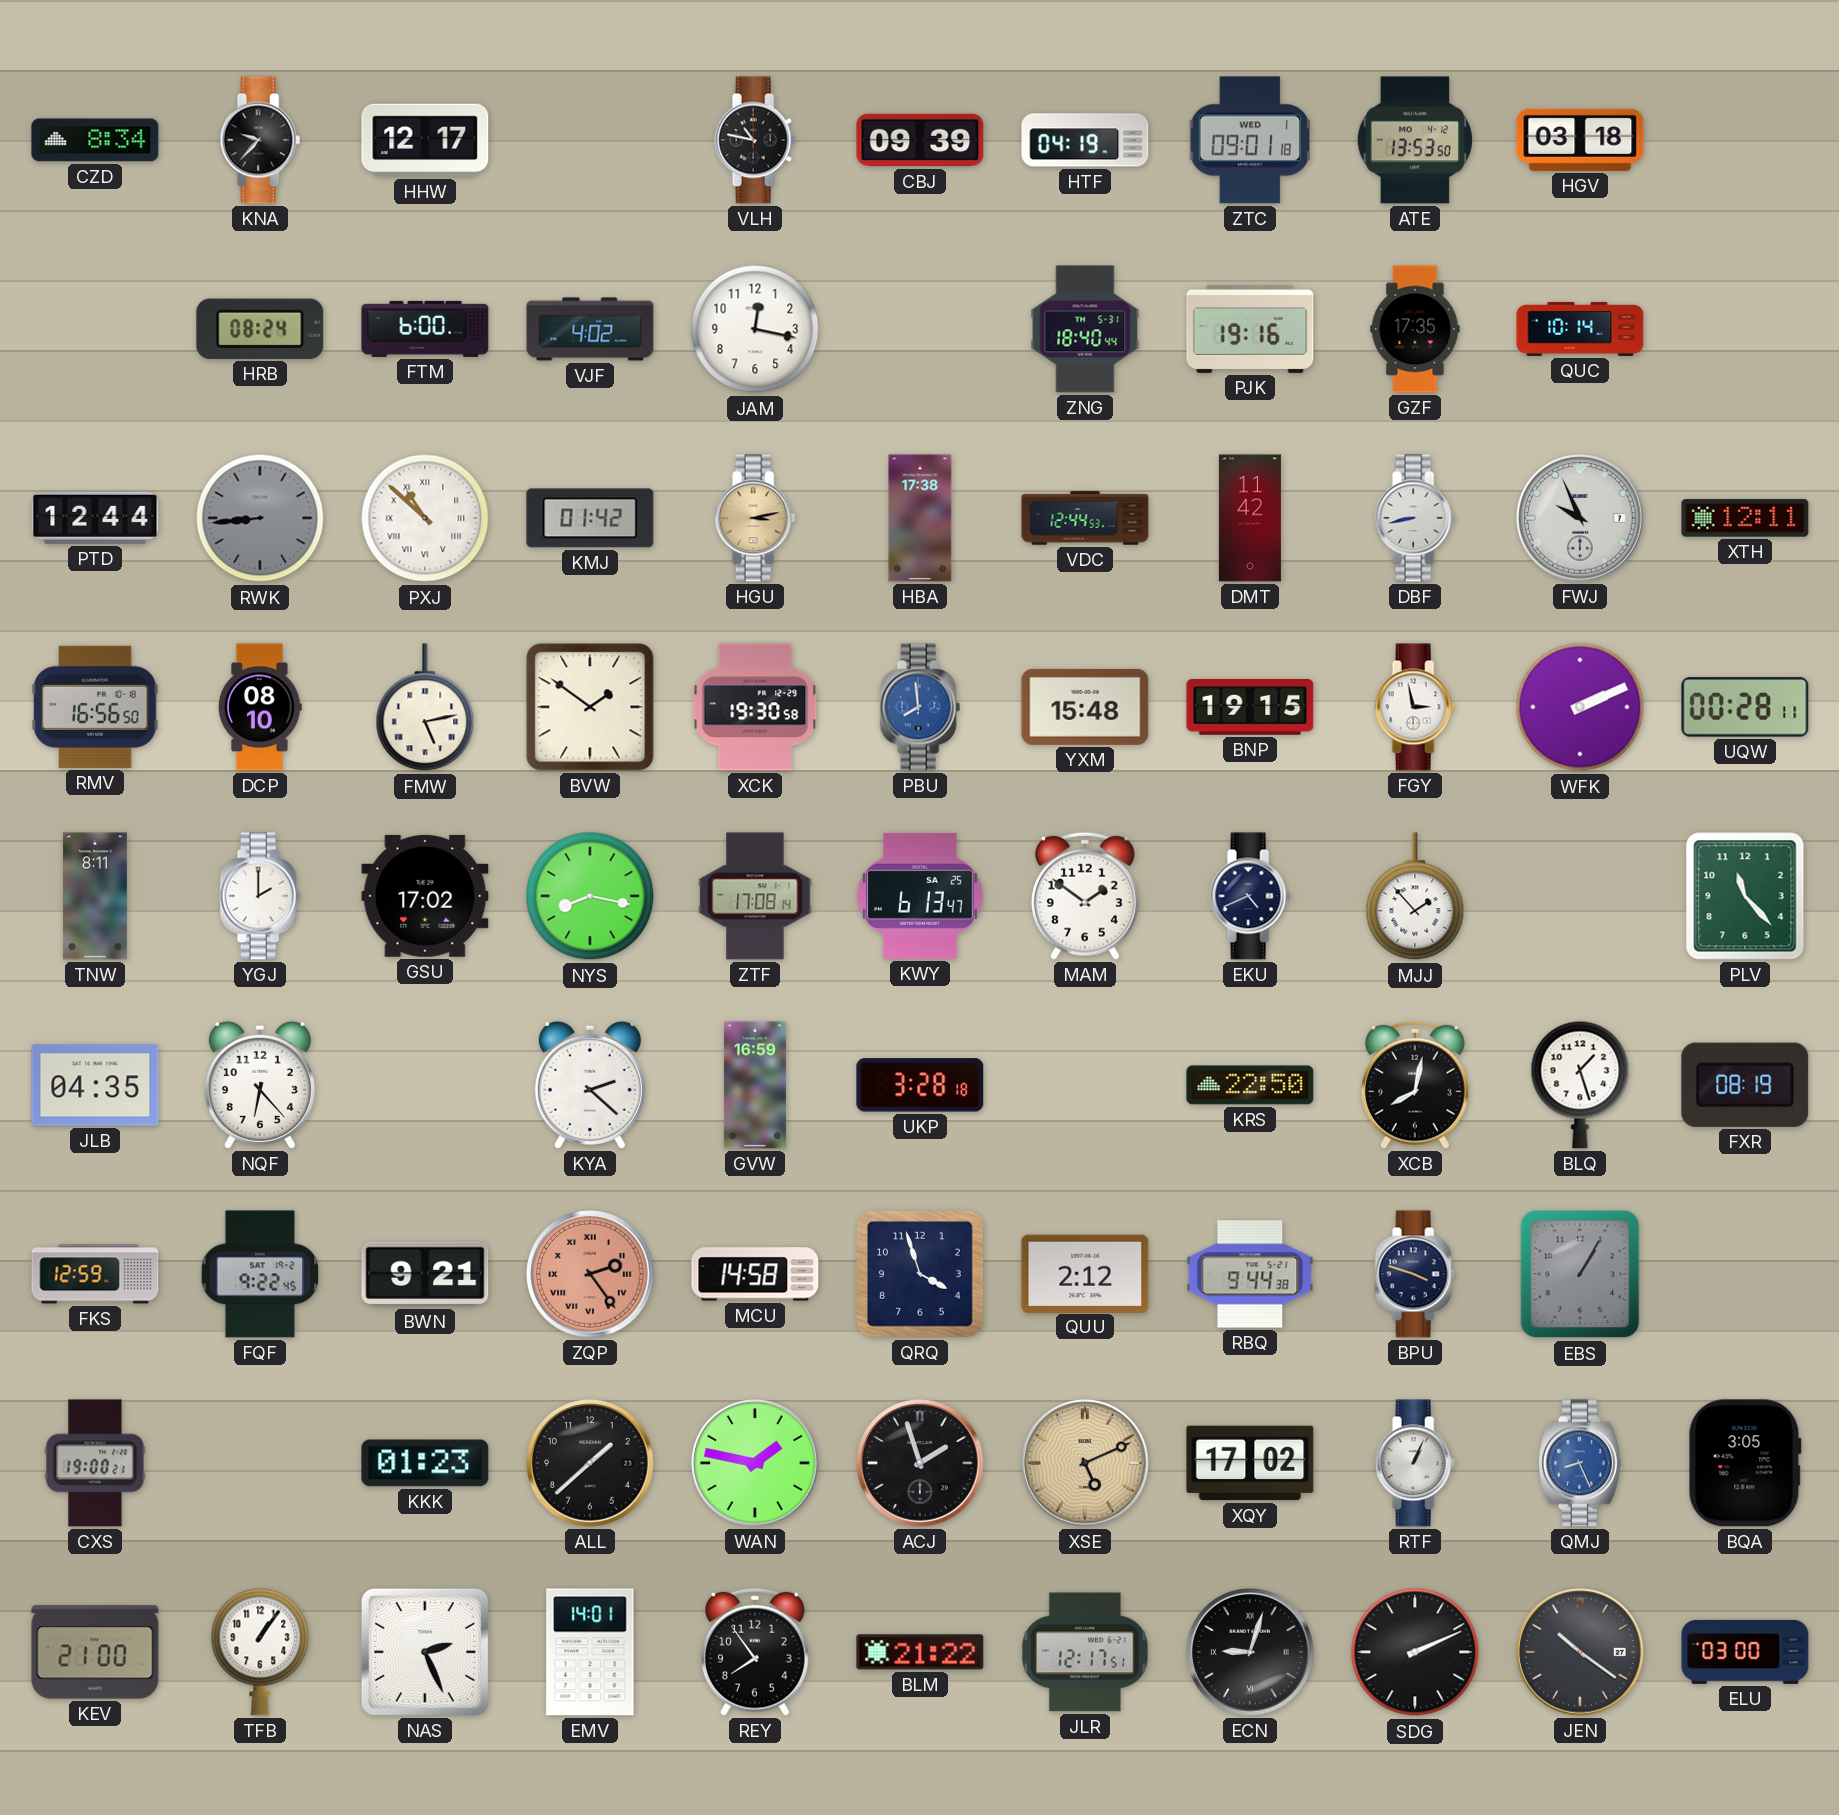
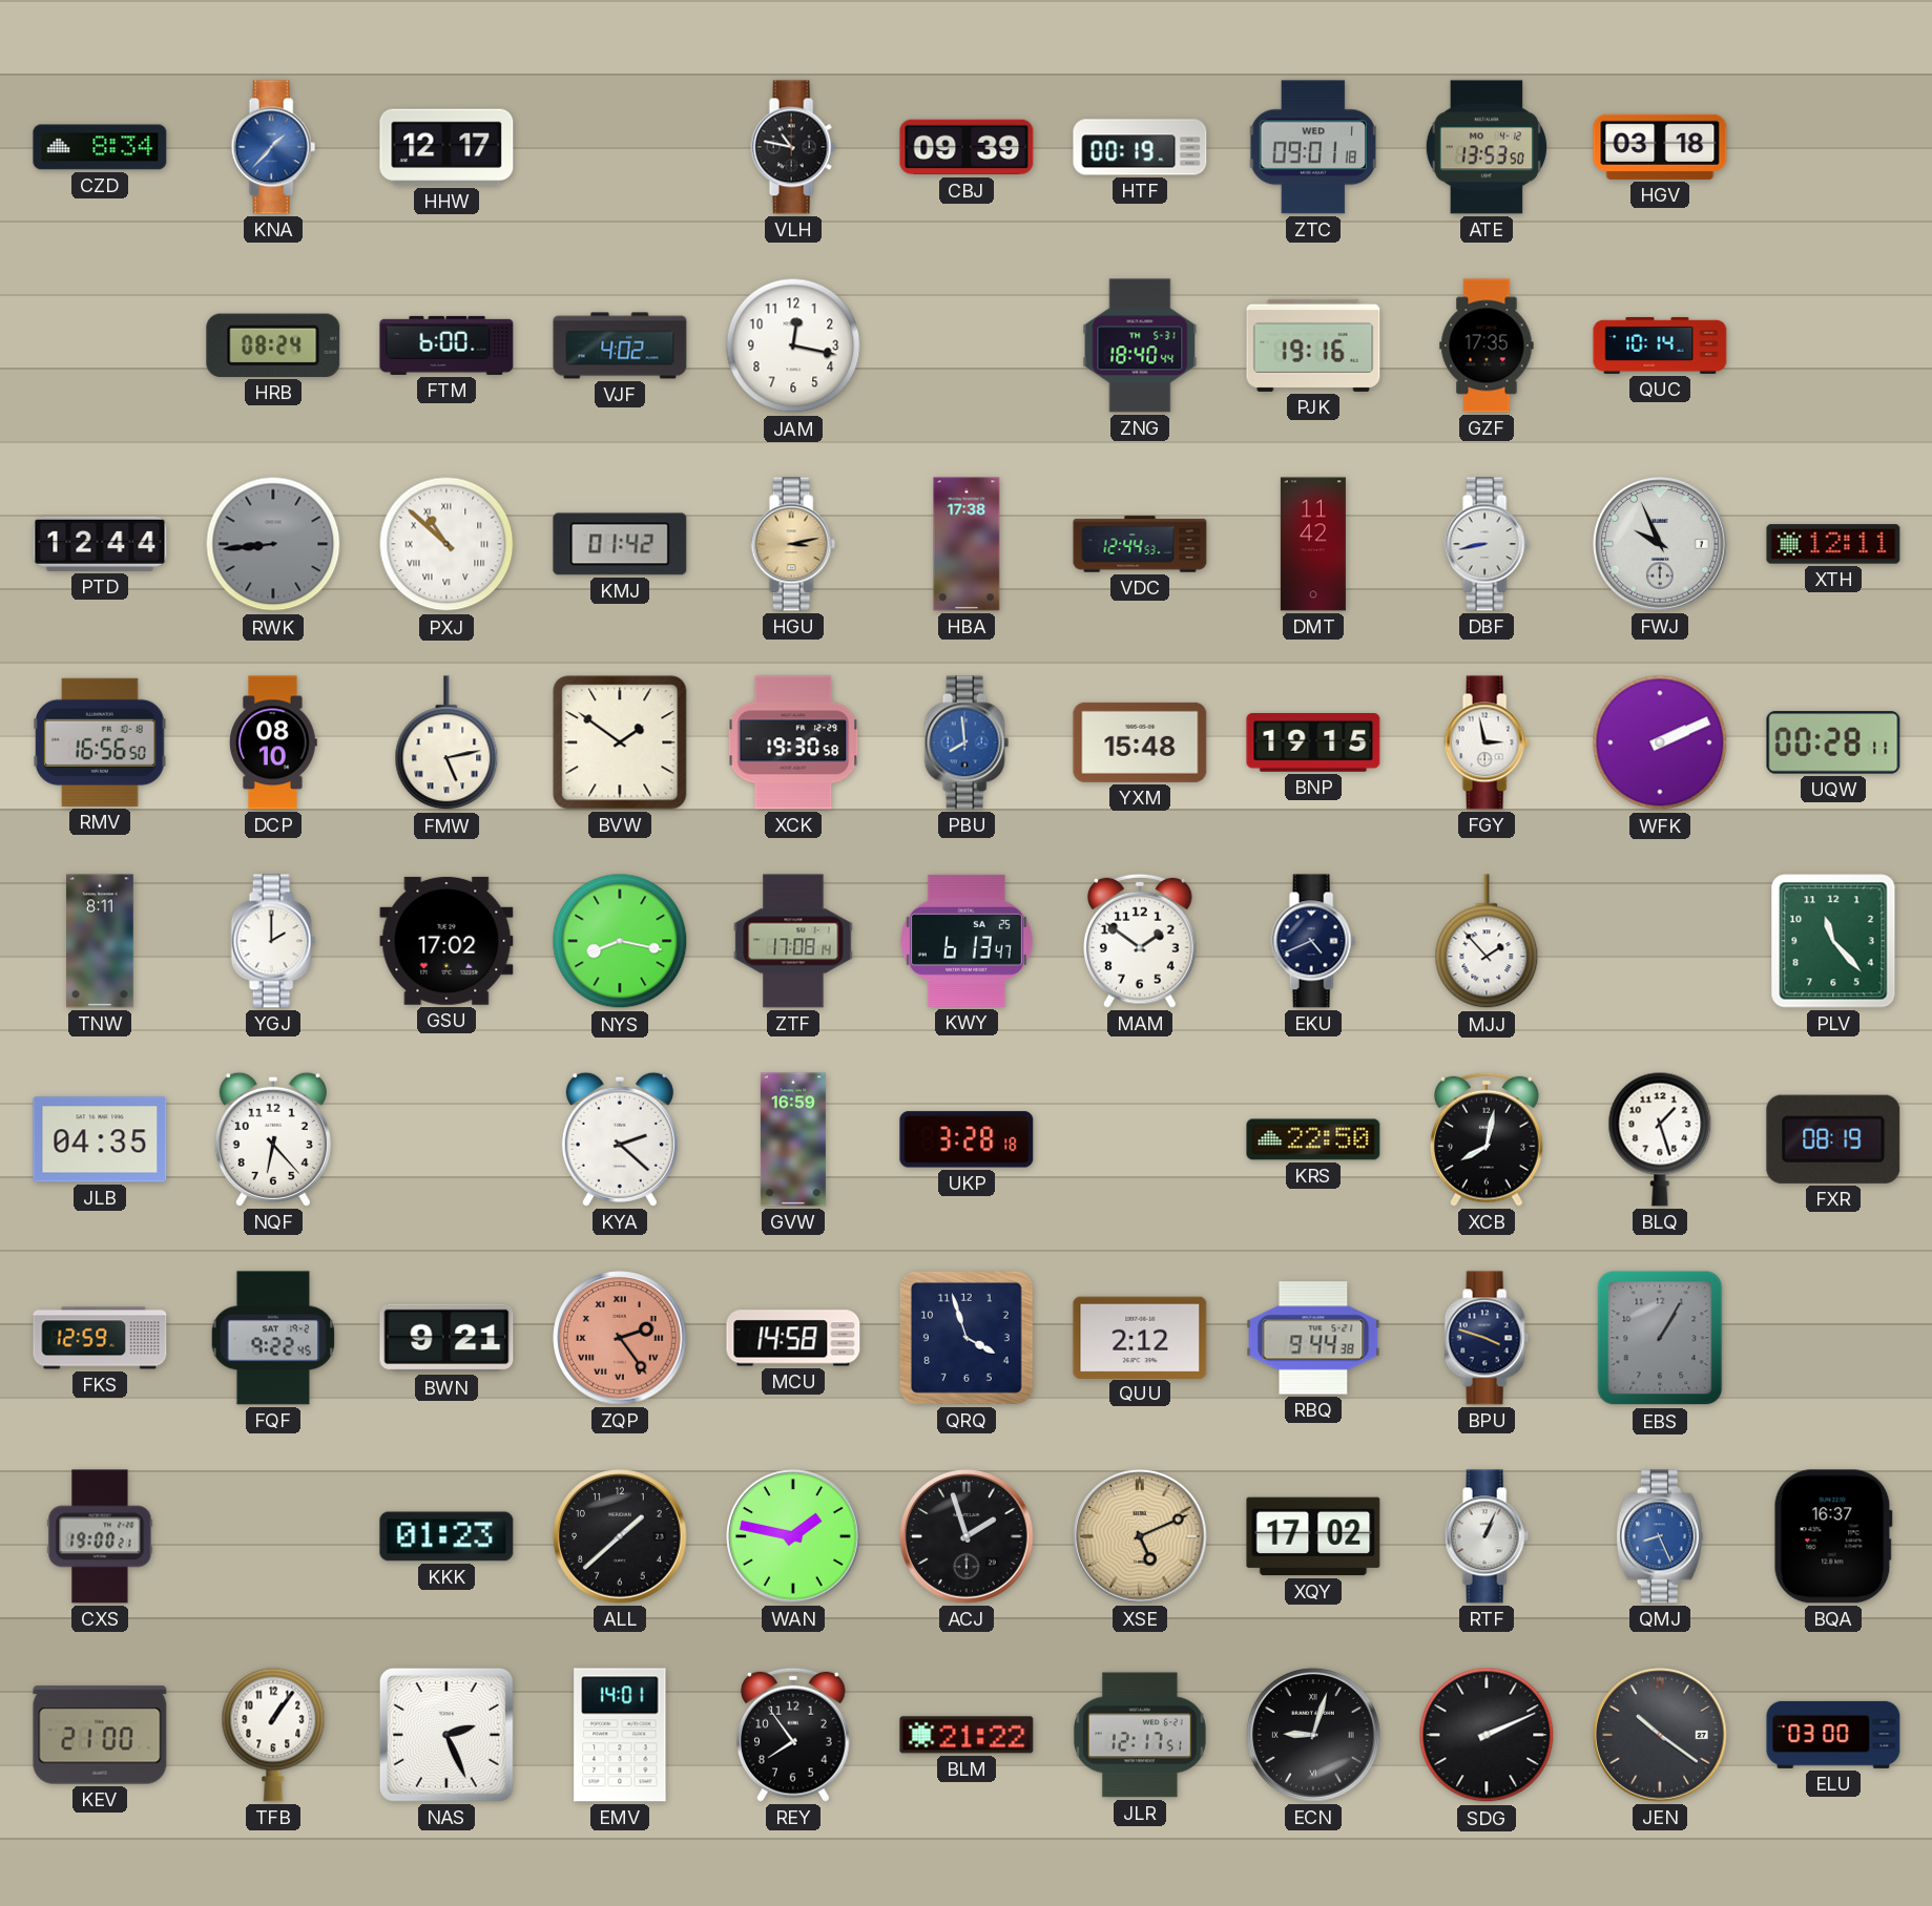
KNA: 9:37 -> 1:37
KNA dial: black -> blue
HTF: 04:19 -> 00:19
BQA: 3:05 -> 16:37
